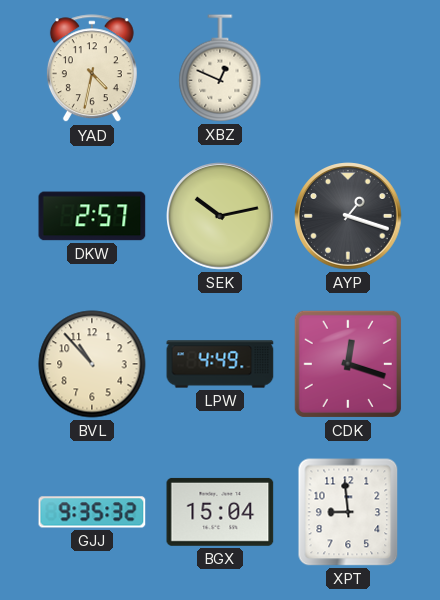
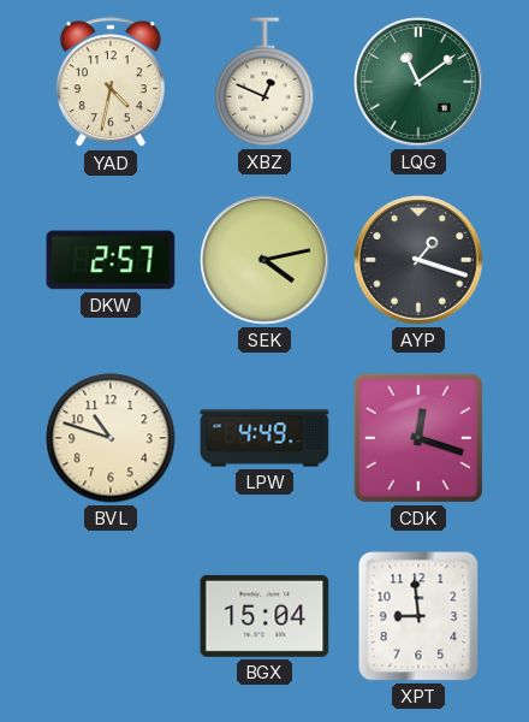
LQG: none -> 11:09
SEK: 10:13 -> 4:13
BVL: 10:53 -> 10:48
GJJ: 9:35 -> none
